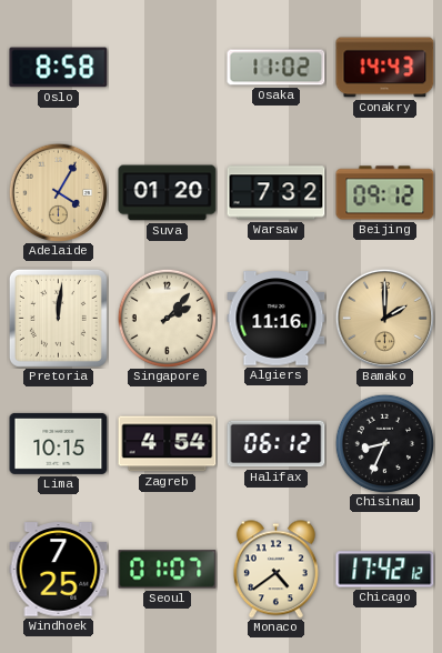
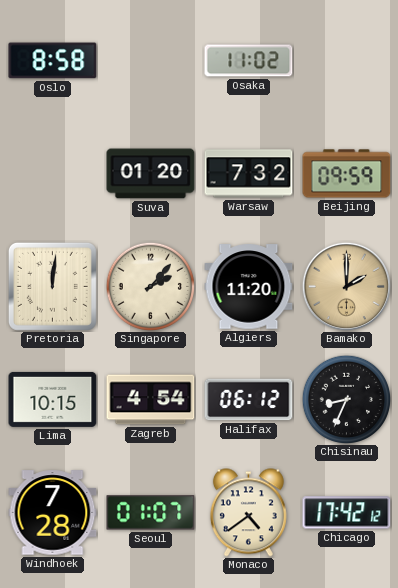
Conakry: 14:43 -> none
Adelaide: 4:05 -> none
Beijing: 09:12 -> 09:59
Algiers: 11:16 -> 11:20
Windhoek: 7:25 -> 7:28
